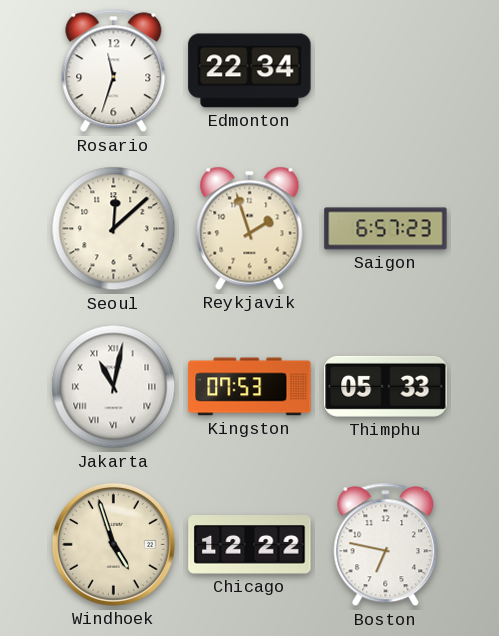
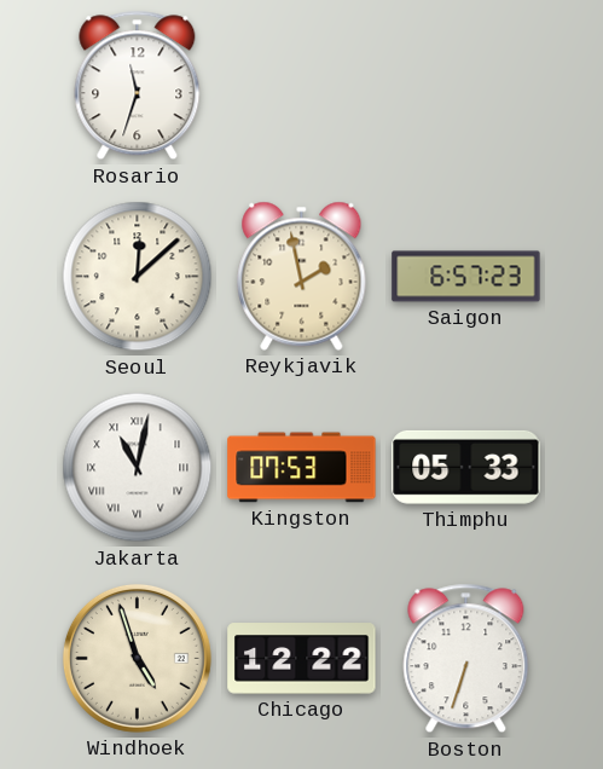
Edmonton: 22:34 -> none
Reykjavik: 1:57 -> 1:58
Boston: 6:47 -> 6:33
